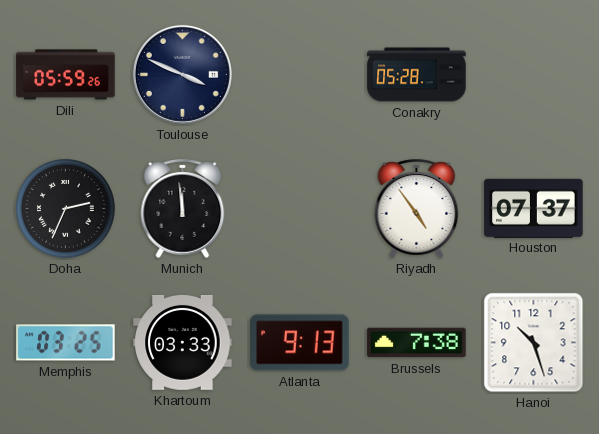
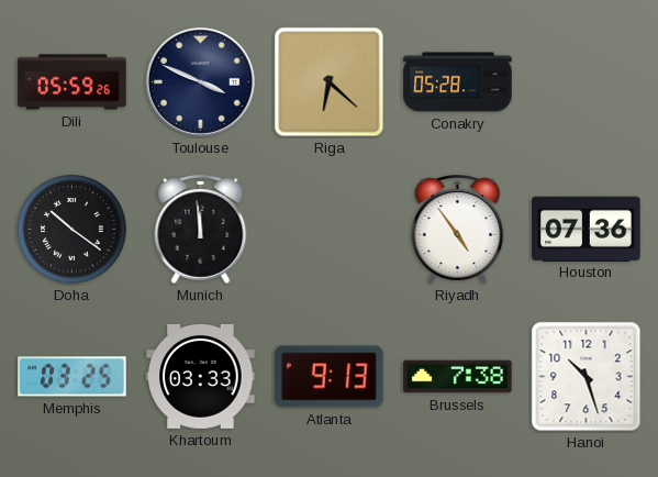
Riga: none -> 6:22
Doha: 2:34 -> 10:21
Houston: 07:37 -> 07:36
